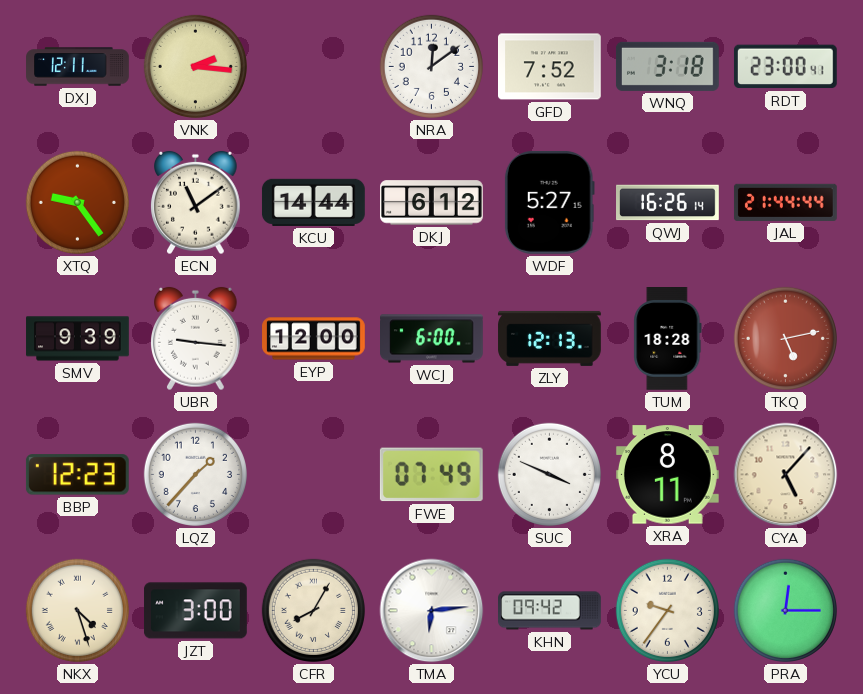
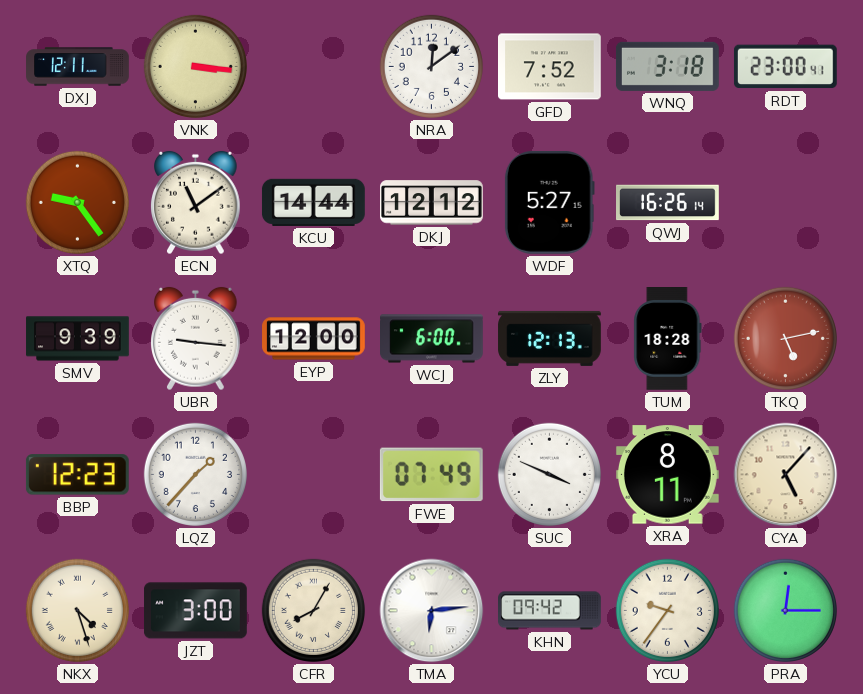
VNK: 2:16 -> 3:16
DKJ: 6:12 -> 12:12
JAL: 21:44 -> none
